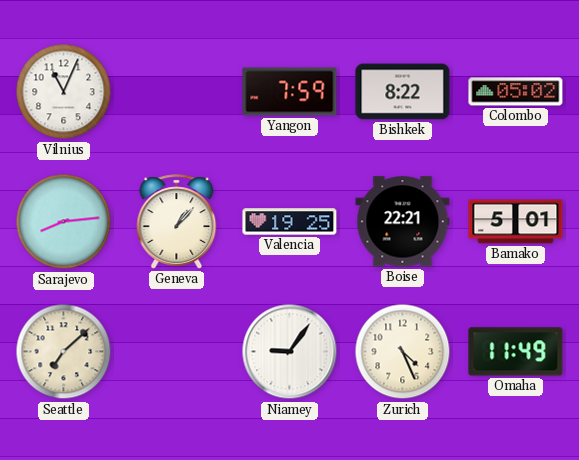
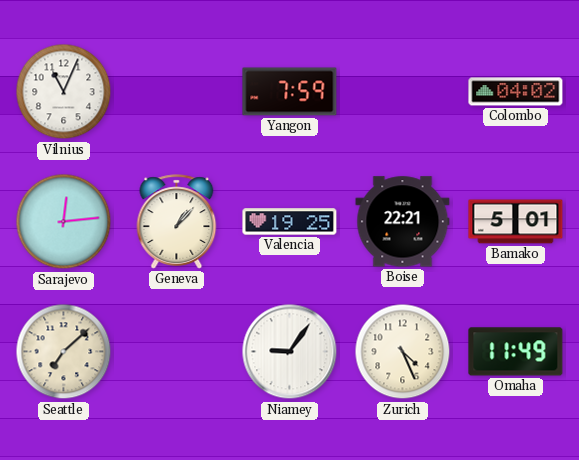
Bishkek: 8:22 -> none
Colombo: 05:02 -> 04:02
Sarajevo: 8:14 -> 12:14
